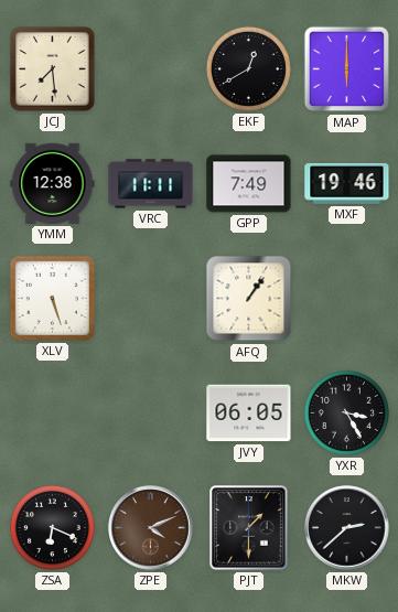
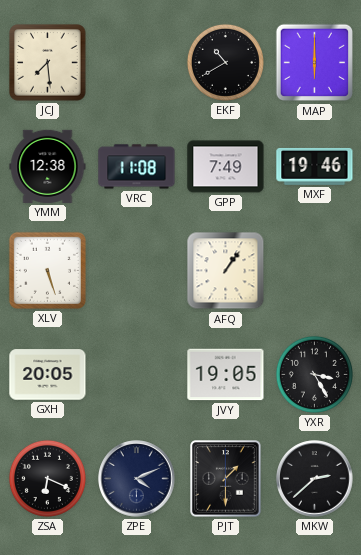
EKF: 12:40 -> 10:40
VRC: 11:11 -> 11:08
GXH: none -> 20:05
JVY: 06:05 -> 19:05
ZPE dial: brown -> navy
